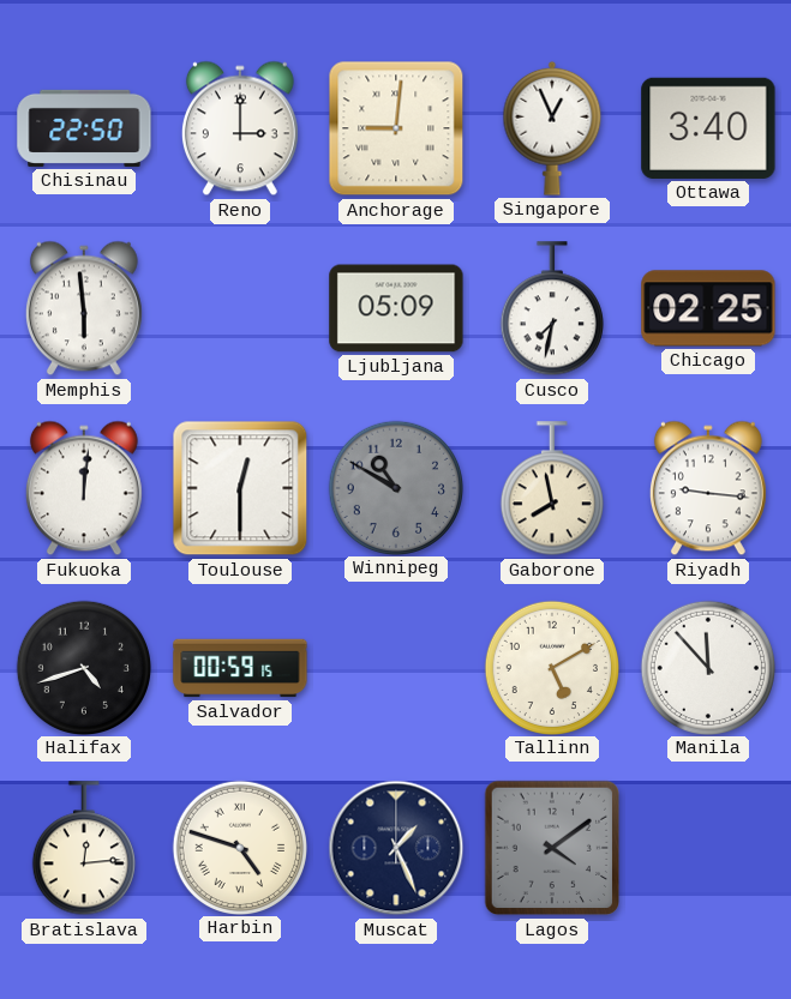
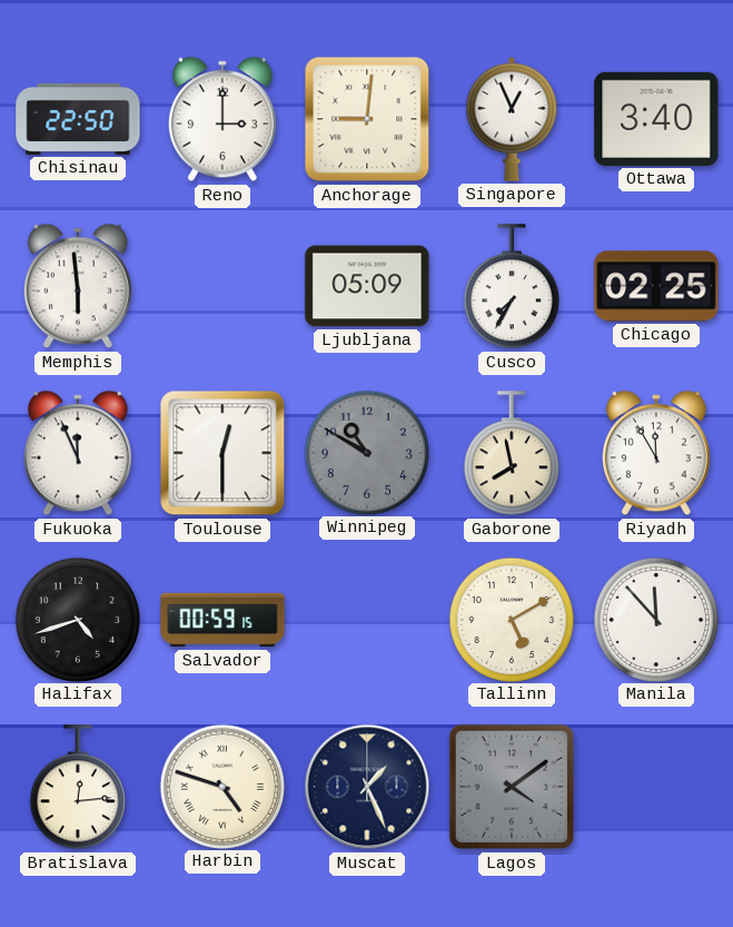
Cusco: 7:32 -> 7:35
Fukuoka: 12:01 -> 11:56
Riyadh: 9:16 -> 11:55
